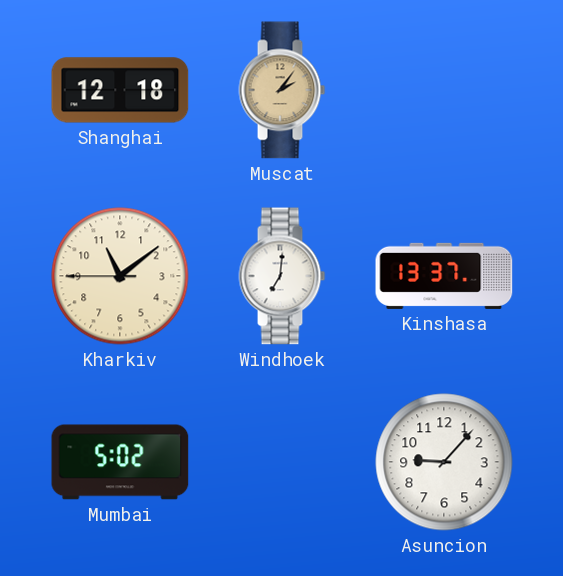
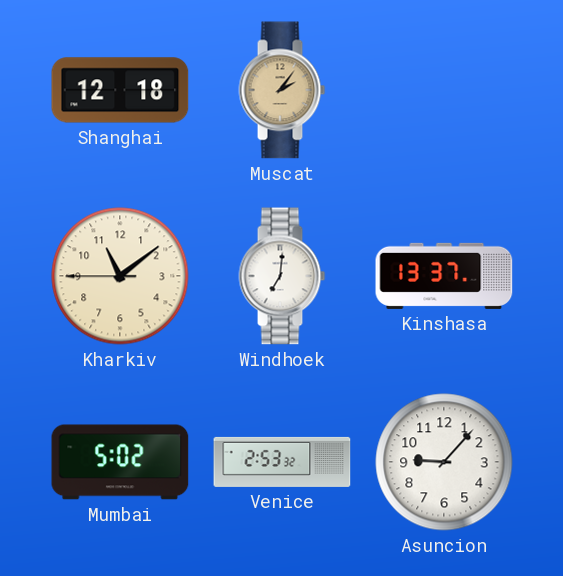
Venice: none -> 2:53
